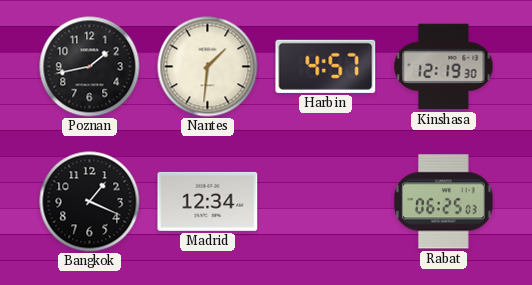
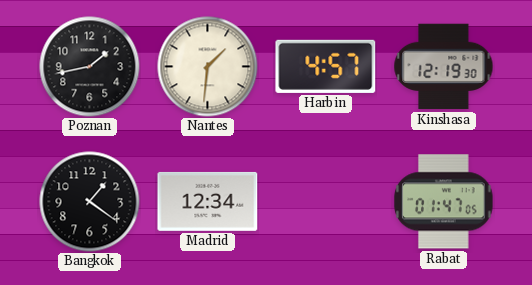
Bangkok: 1:19 -> 1:21
Rabat: 06:25 -> 01:47
